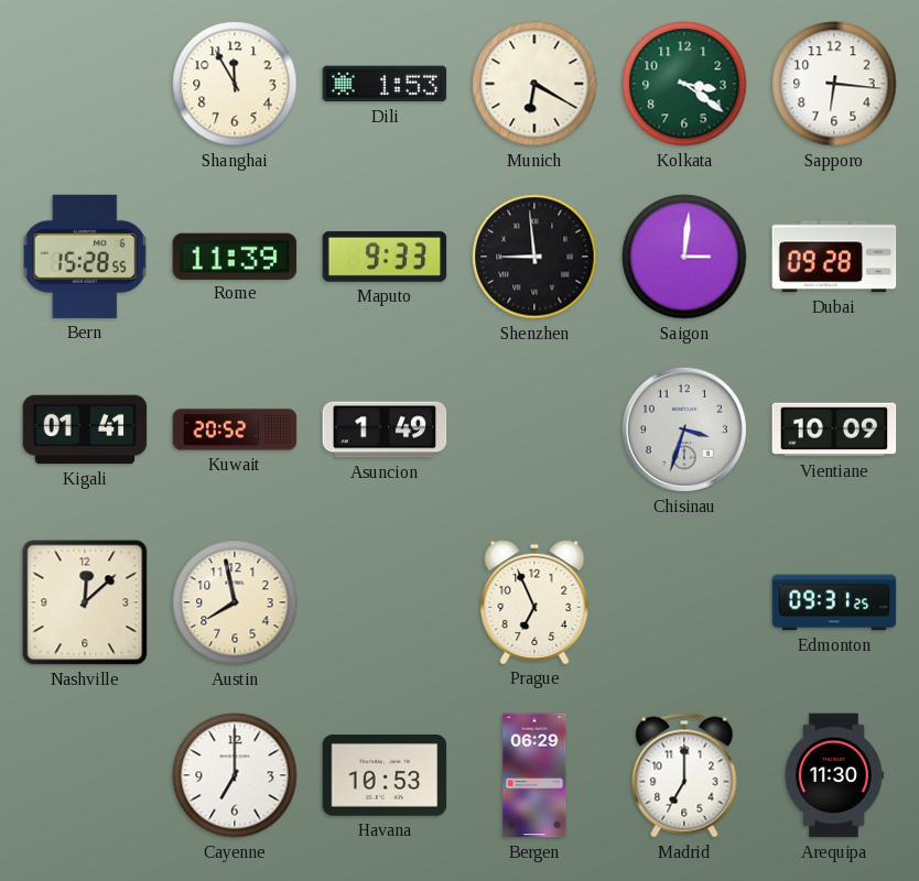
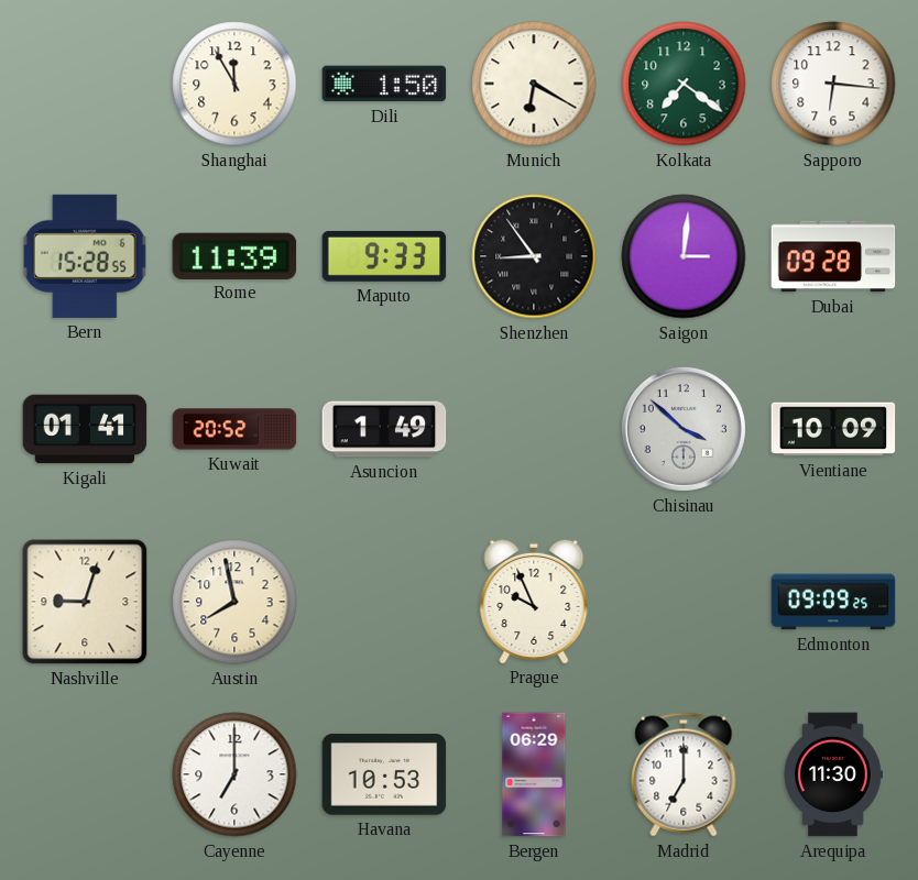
Dili: 1:53 -> 1:50
Kolkata: 3:21 -> 7:21
Shenzhen: 8:59 -> 8:54
Chisinau: 3:33 -> 3:52
Nashville: 12:08 -> 9:03
Prague: 6:56 -> 9:56
Edmonton: 09:31 -> 09:09
